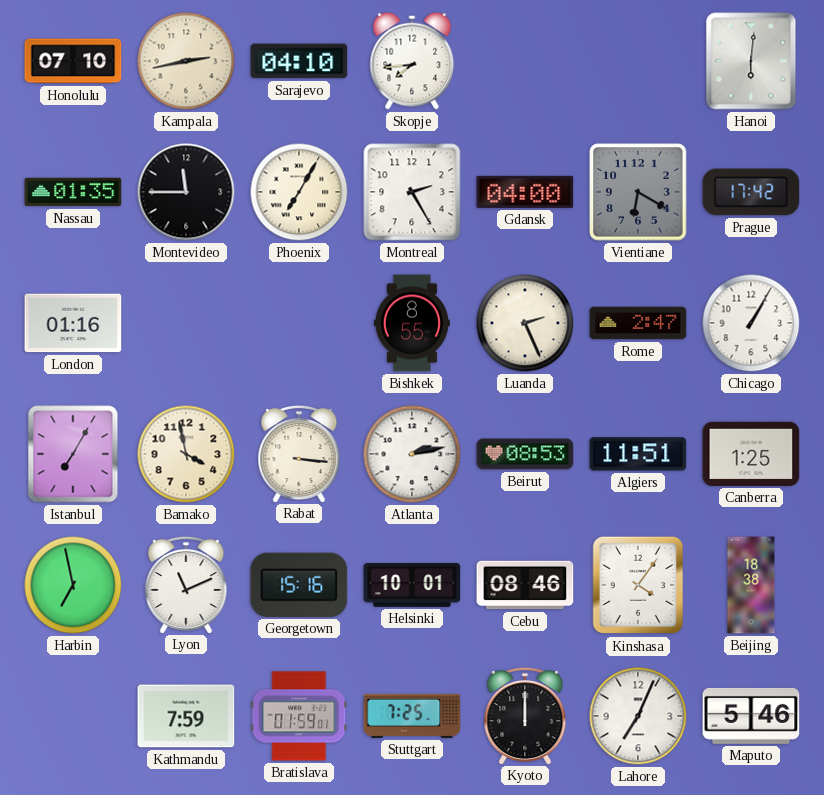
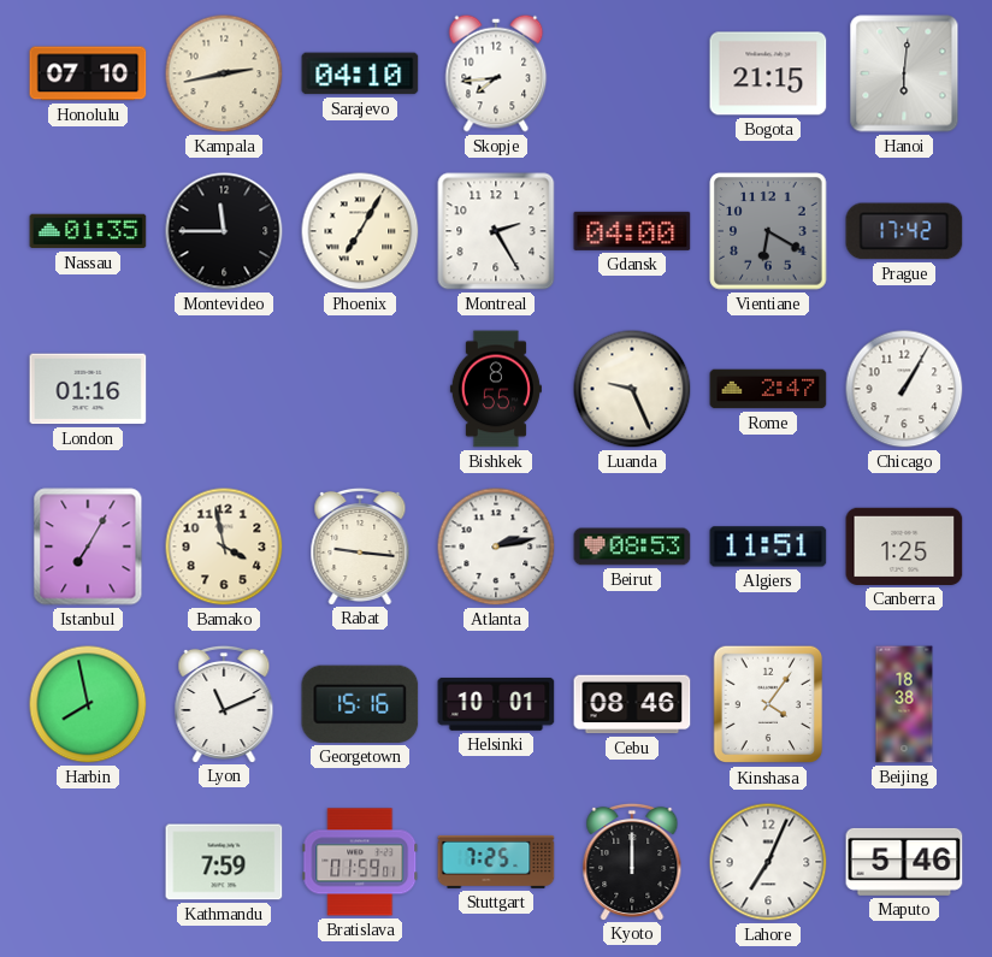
Bogota: none -> 21:15
Luanda: 2:26 -> 9:26
Rabat: 3:16 -> 9:16
Harbin: 6:58 -> 7:58
